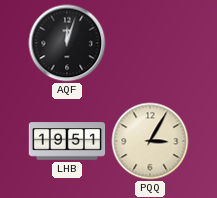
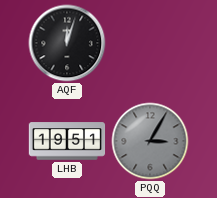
PQQ dial: cream -> grey
